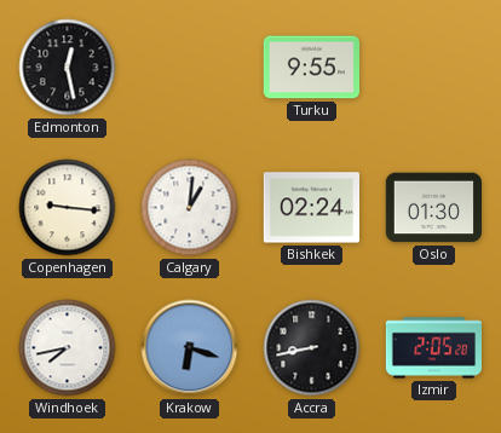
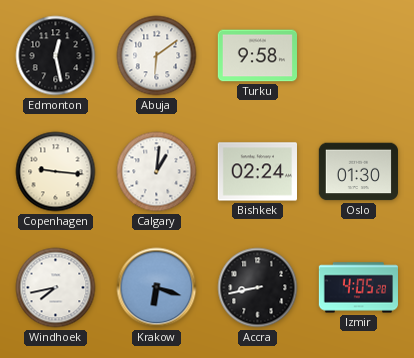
Abuja: none -> 6:09
Turku: 9:55 -> 9:58
Izmir: 2:05 -> 4:05
